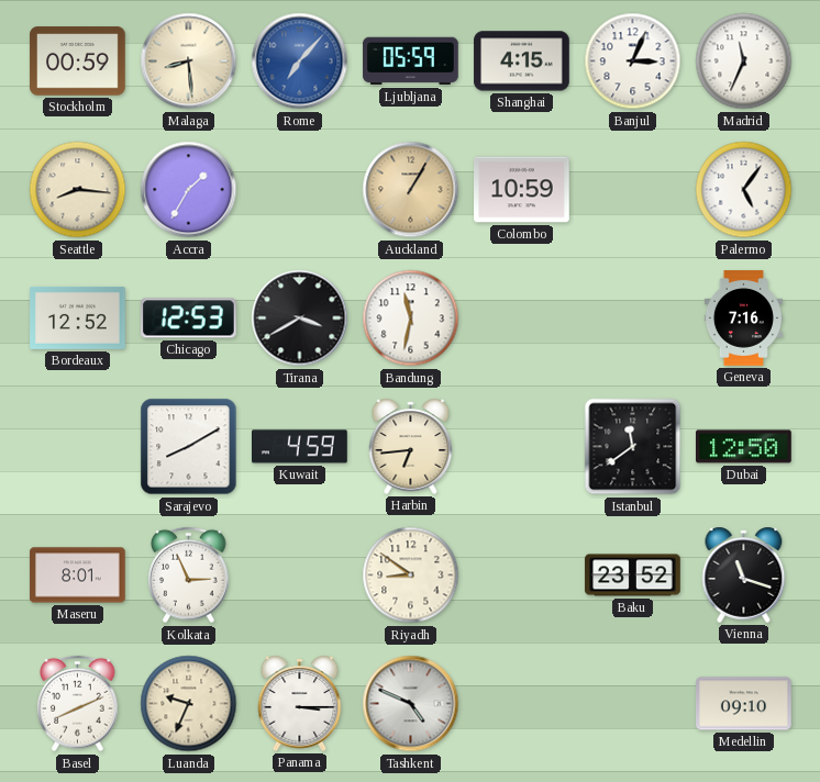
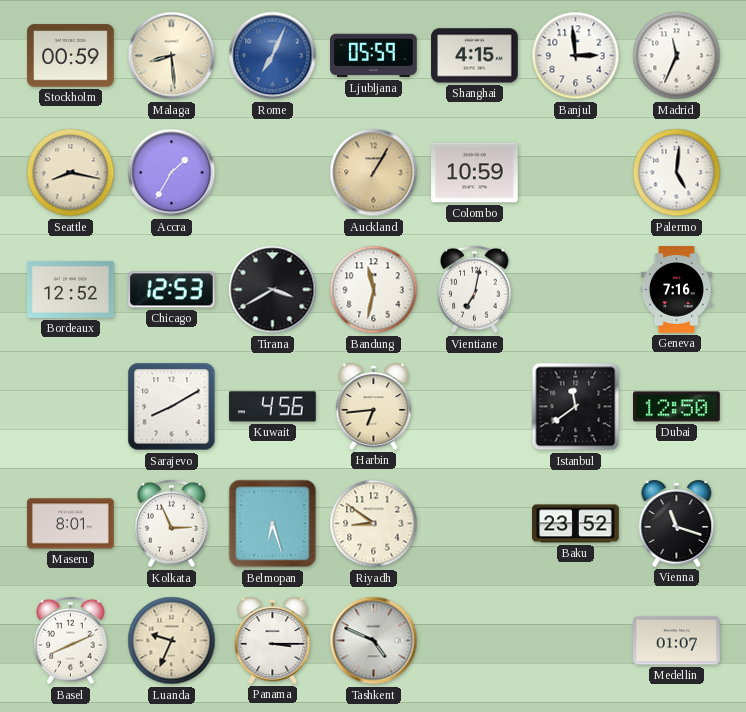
Rome: 7:07 -> 7:04
Banjul: 3:04 -> 2:59
Seattle: 8:16 -> 8:17
Palermo: 5:06 -> 5:01
Vientiane: none -> 7:02
Kuwait: 4:59 -> 4:56
Belmopan: none -> 6:27
Medellin: 09:10 -> 01:07
